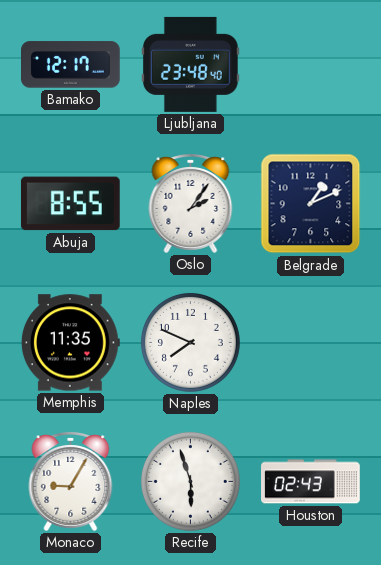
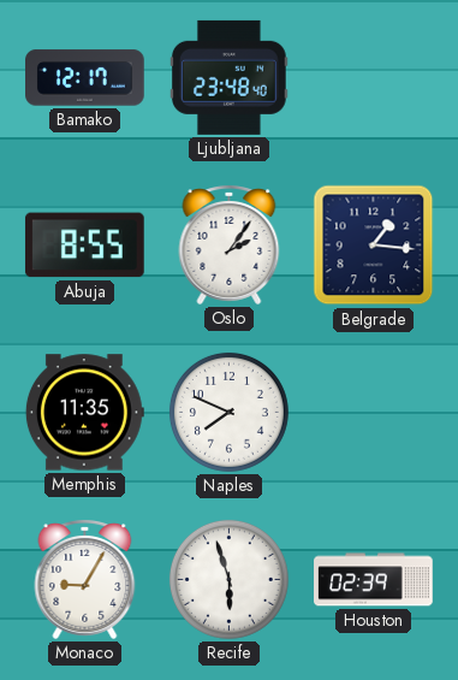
Belgrade: 1:11 -> 1:16
Houston: 02:43 -> 02:39
